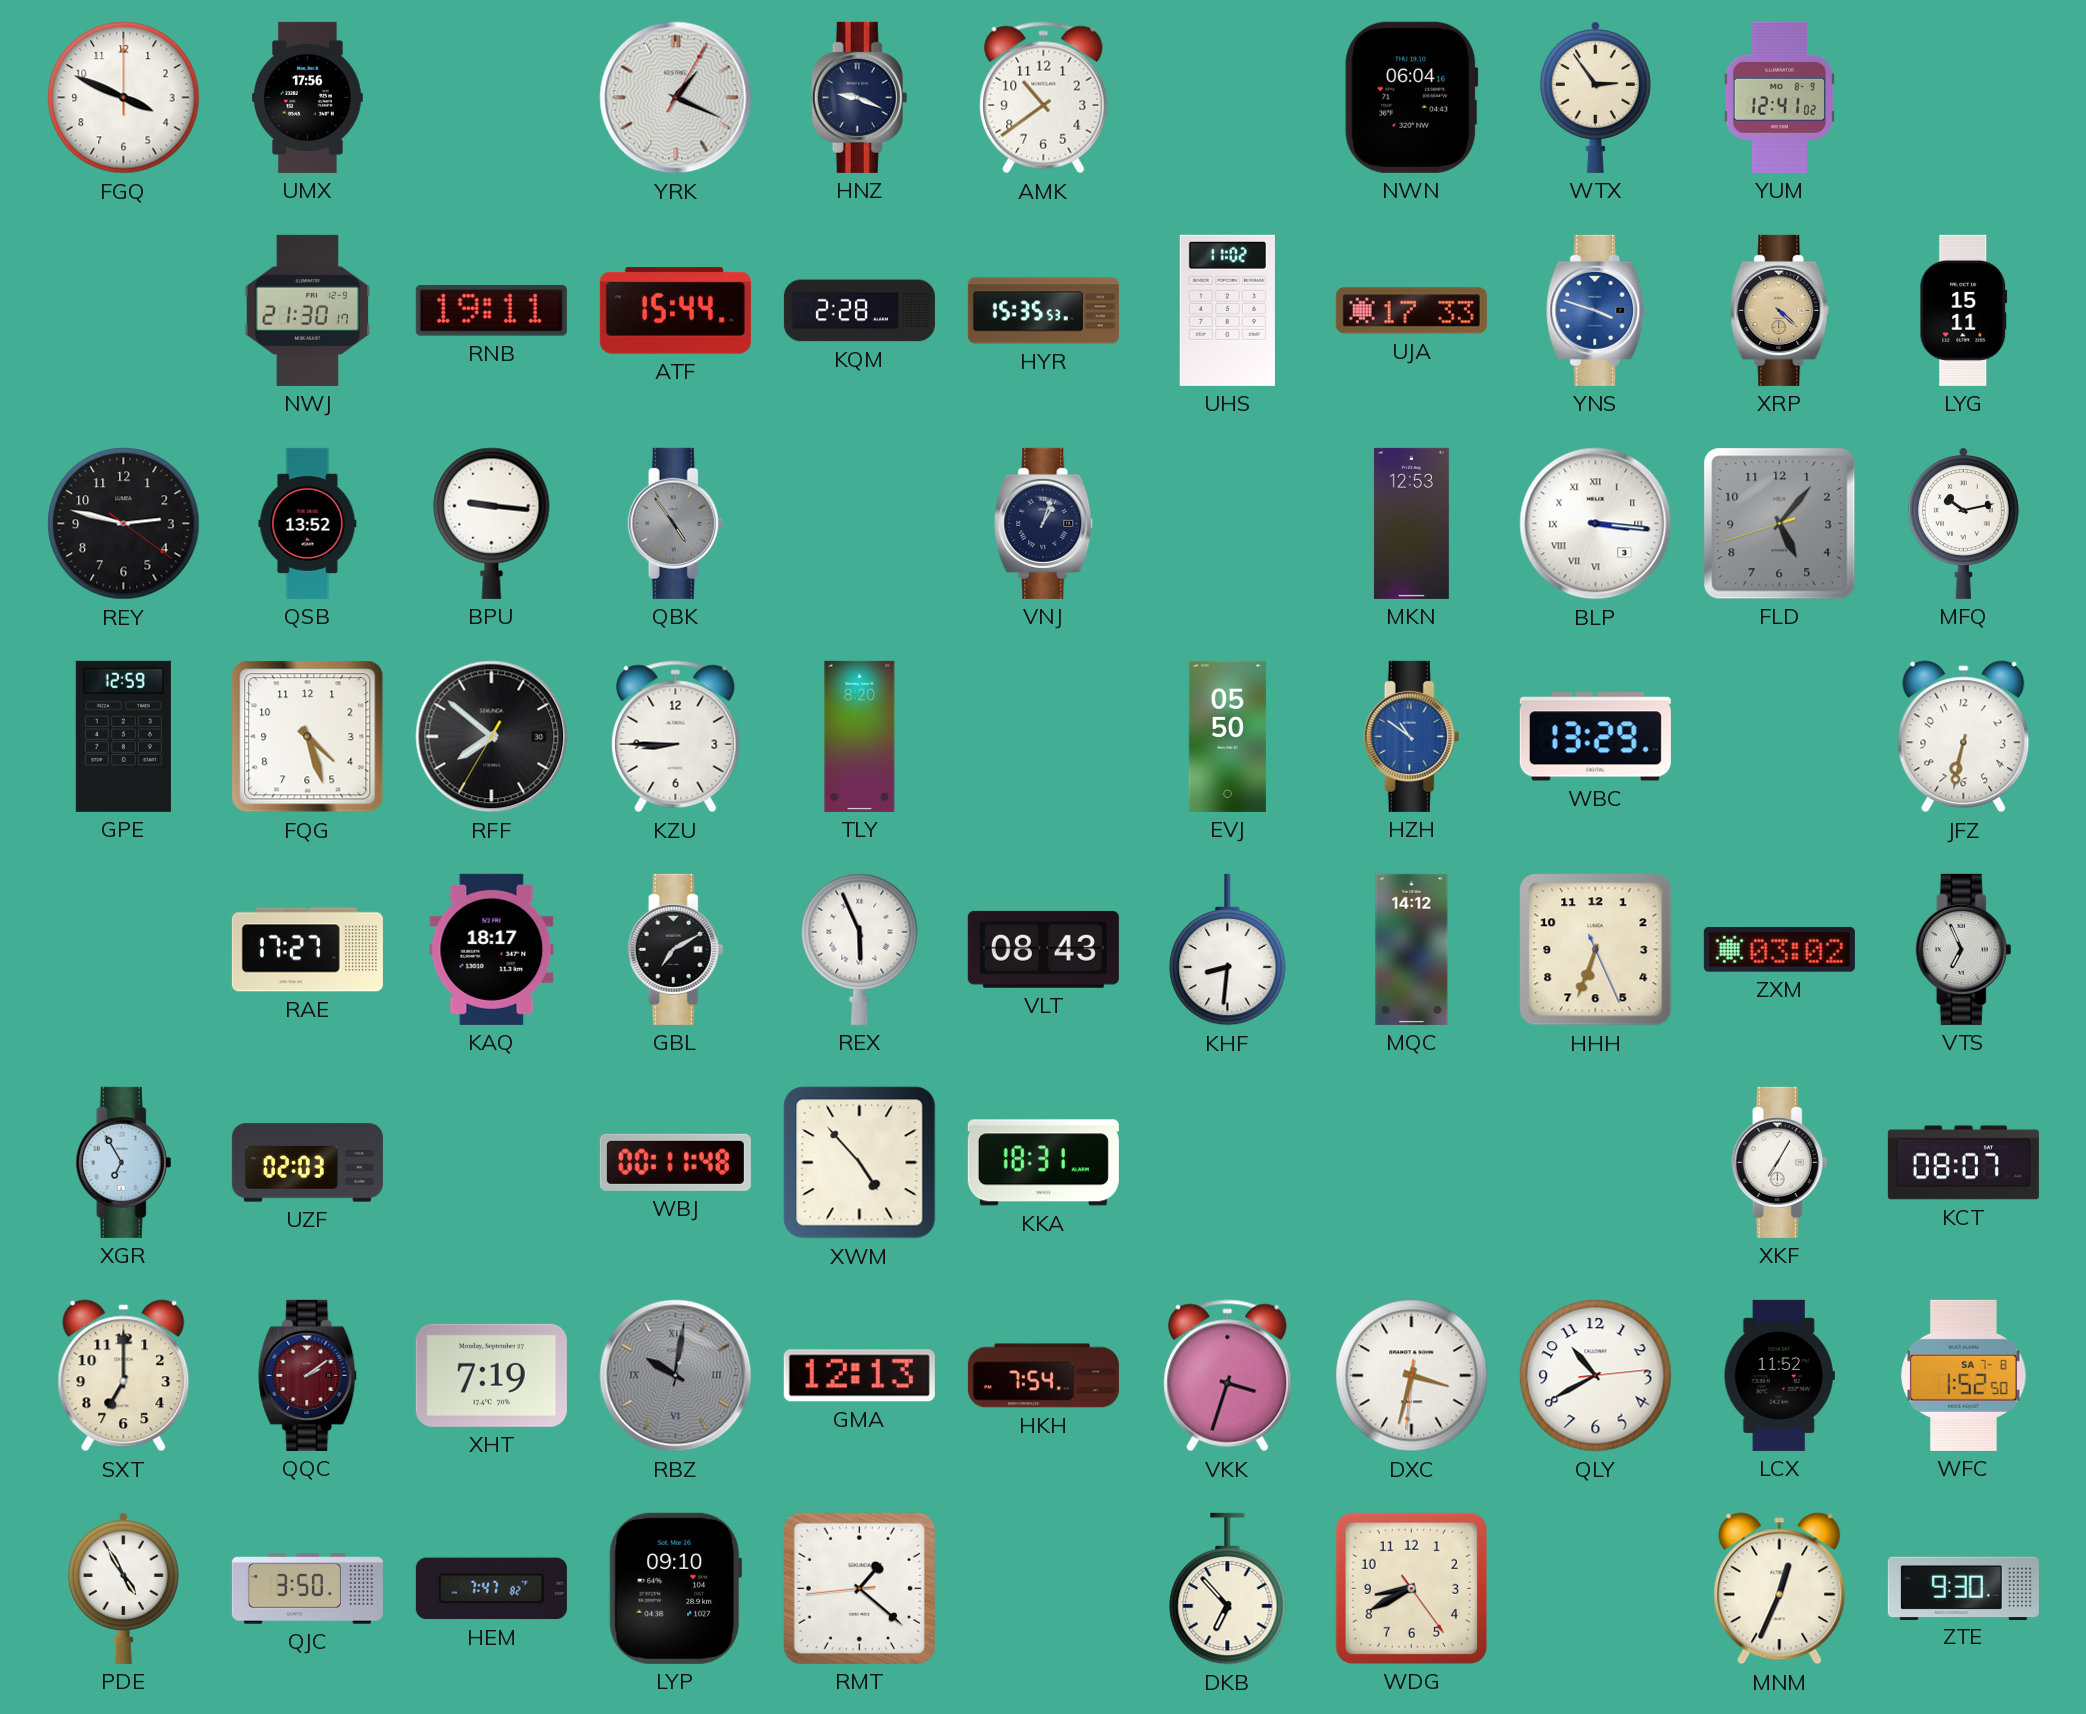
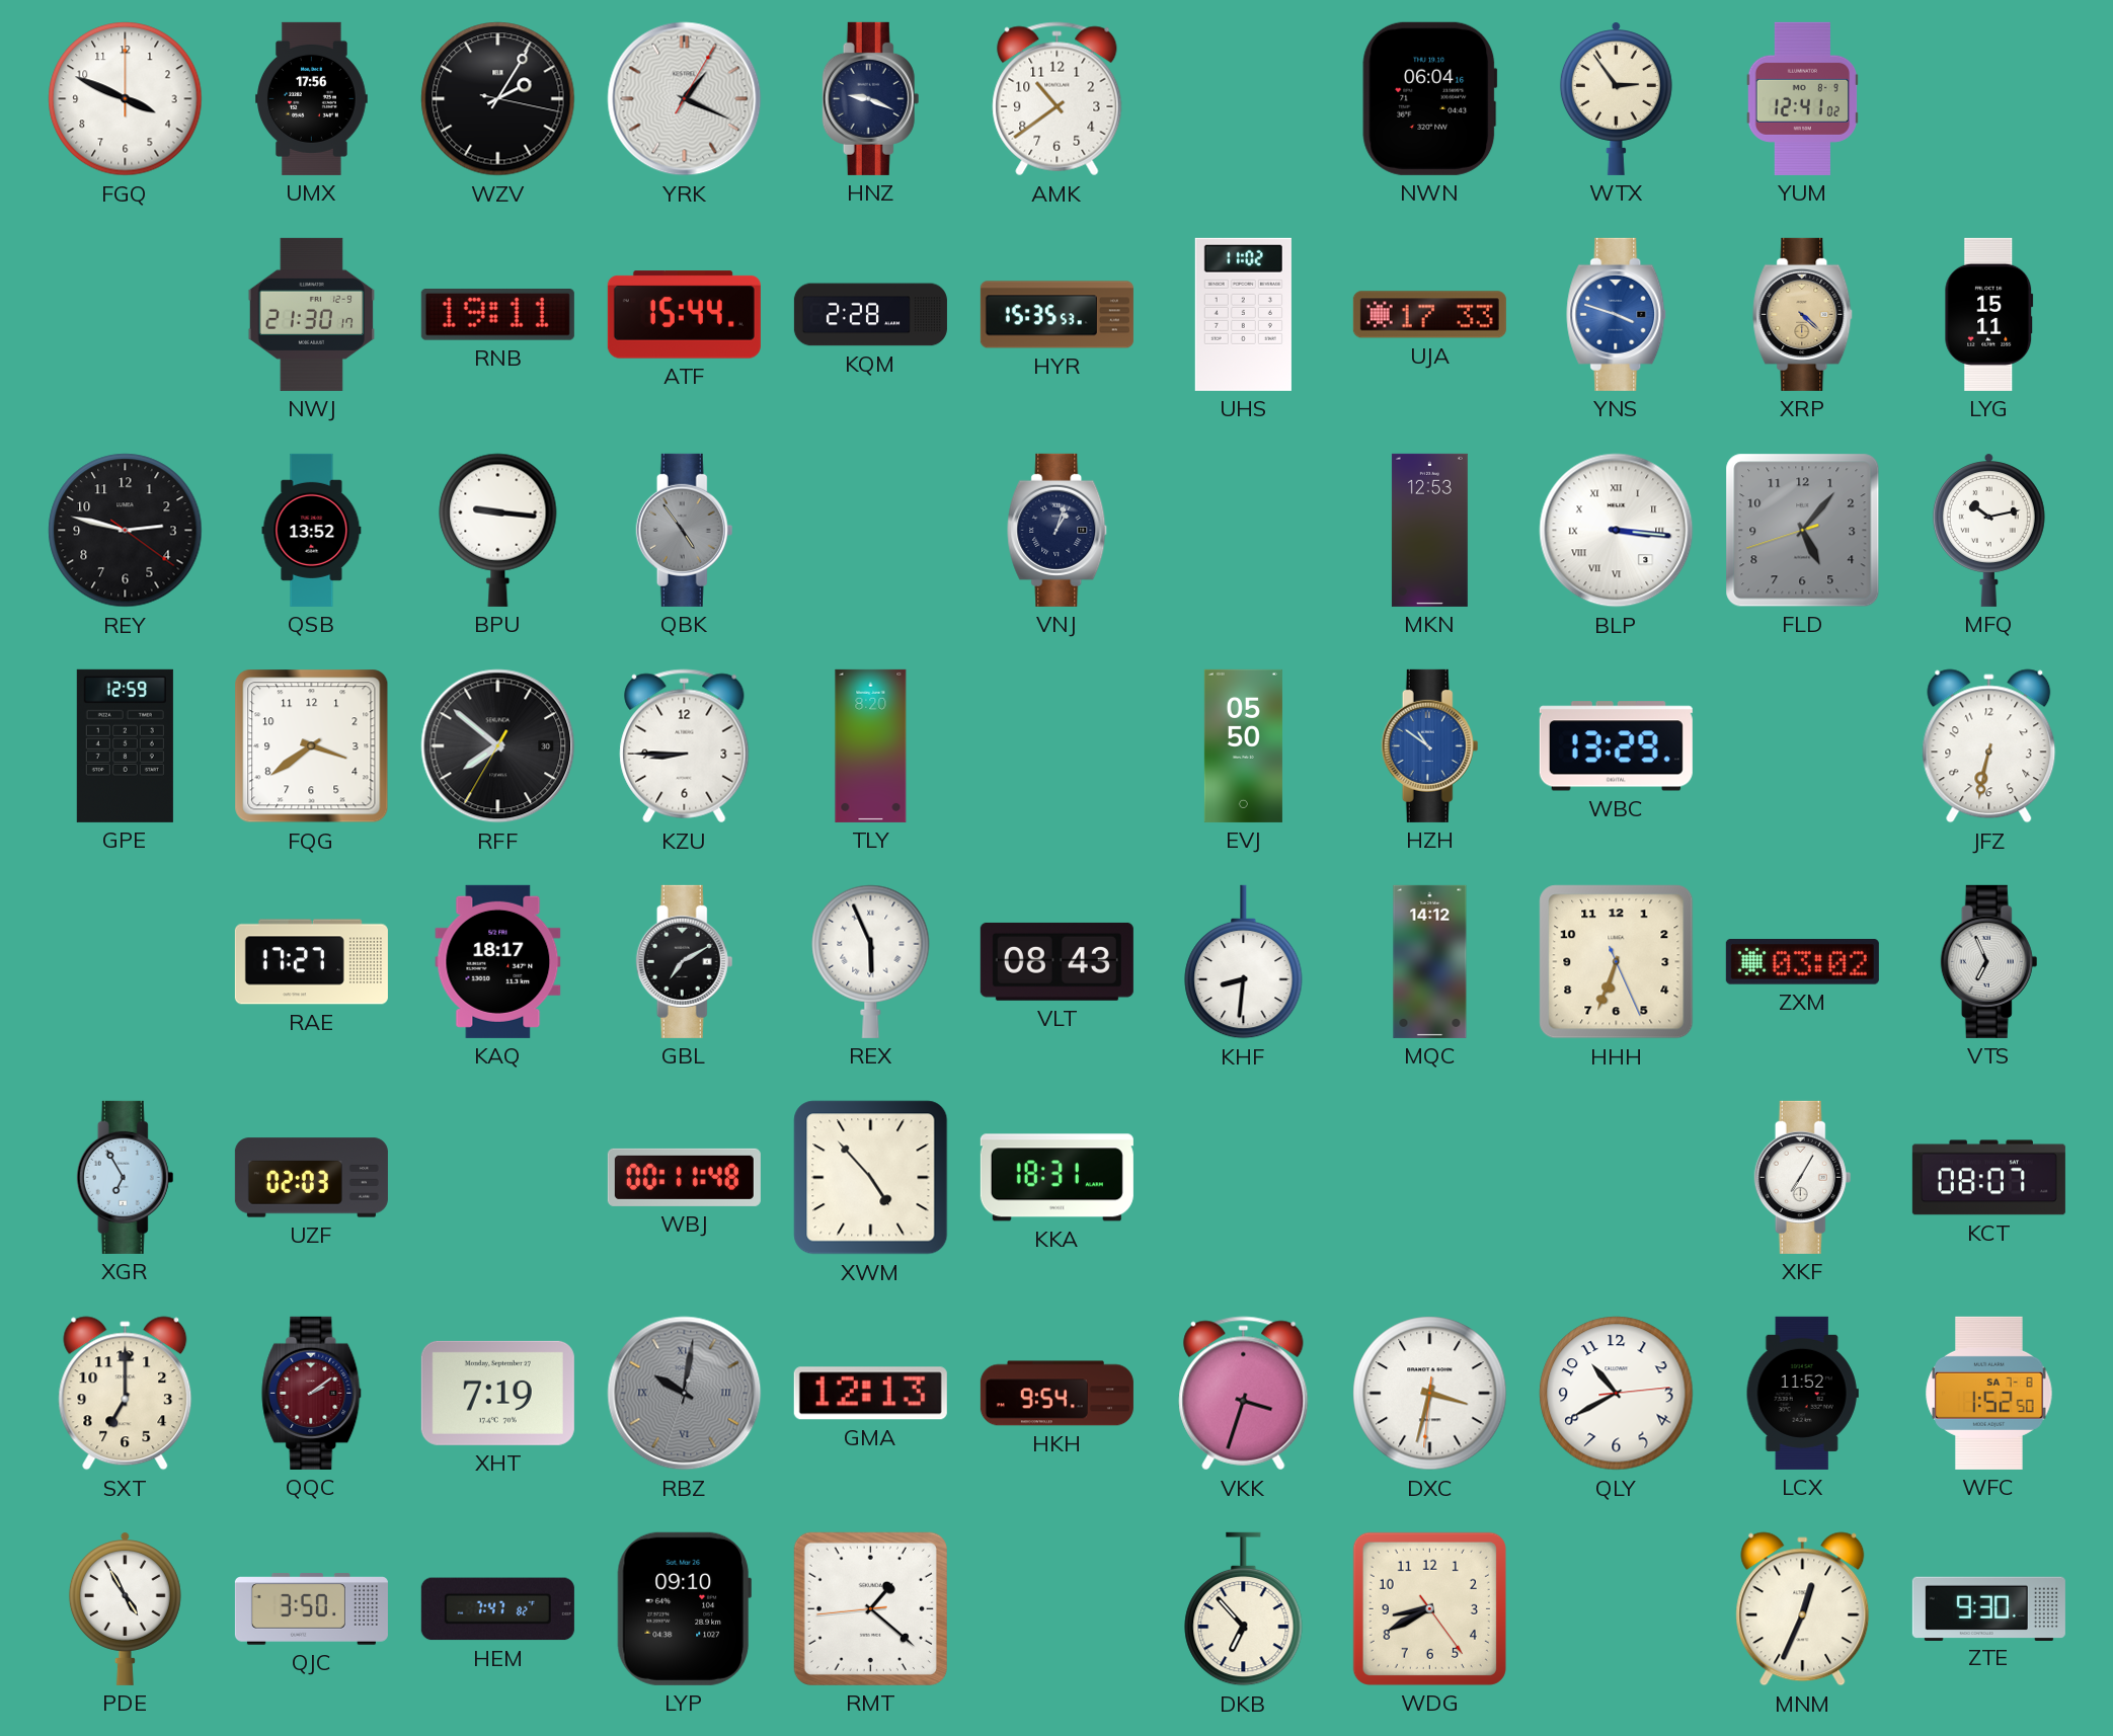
WZV: none -> 2:05
FQG: 4:27 -> 3:39
HKH: 7:54 -> 9:54
